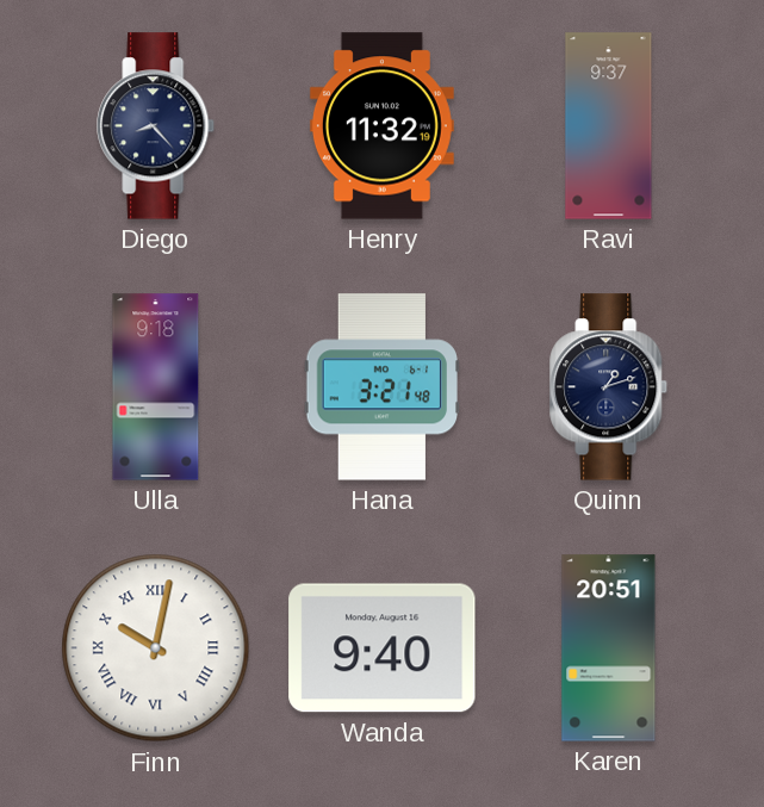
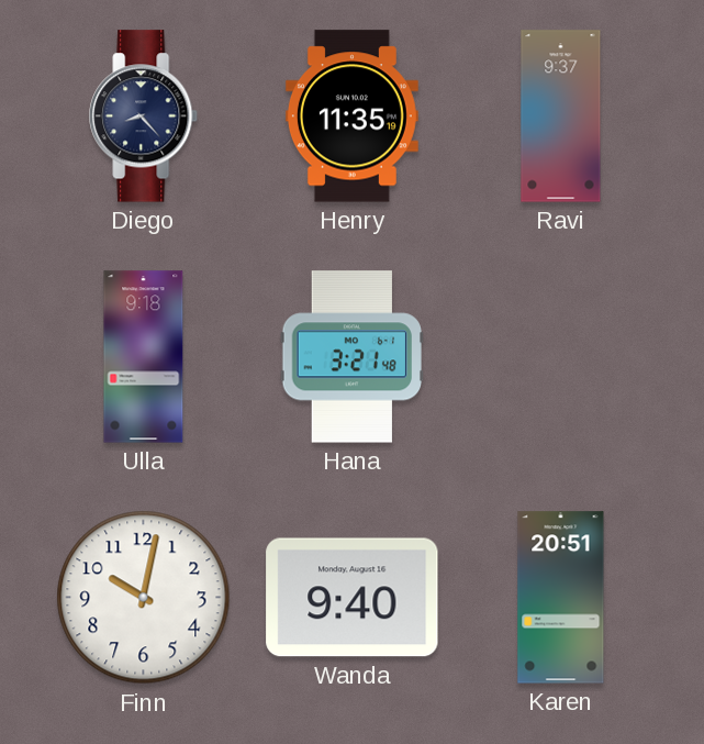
Henry: 11:32 -> 11:35
Quinn: 1:12 -> none
Finn numerals: Roman -> Arabic
